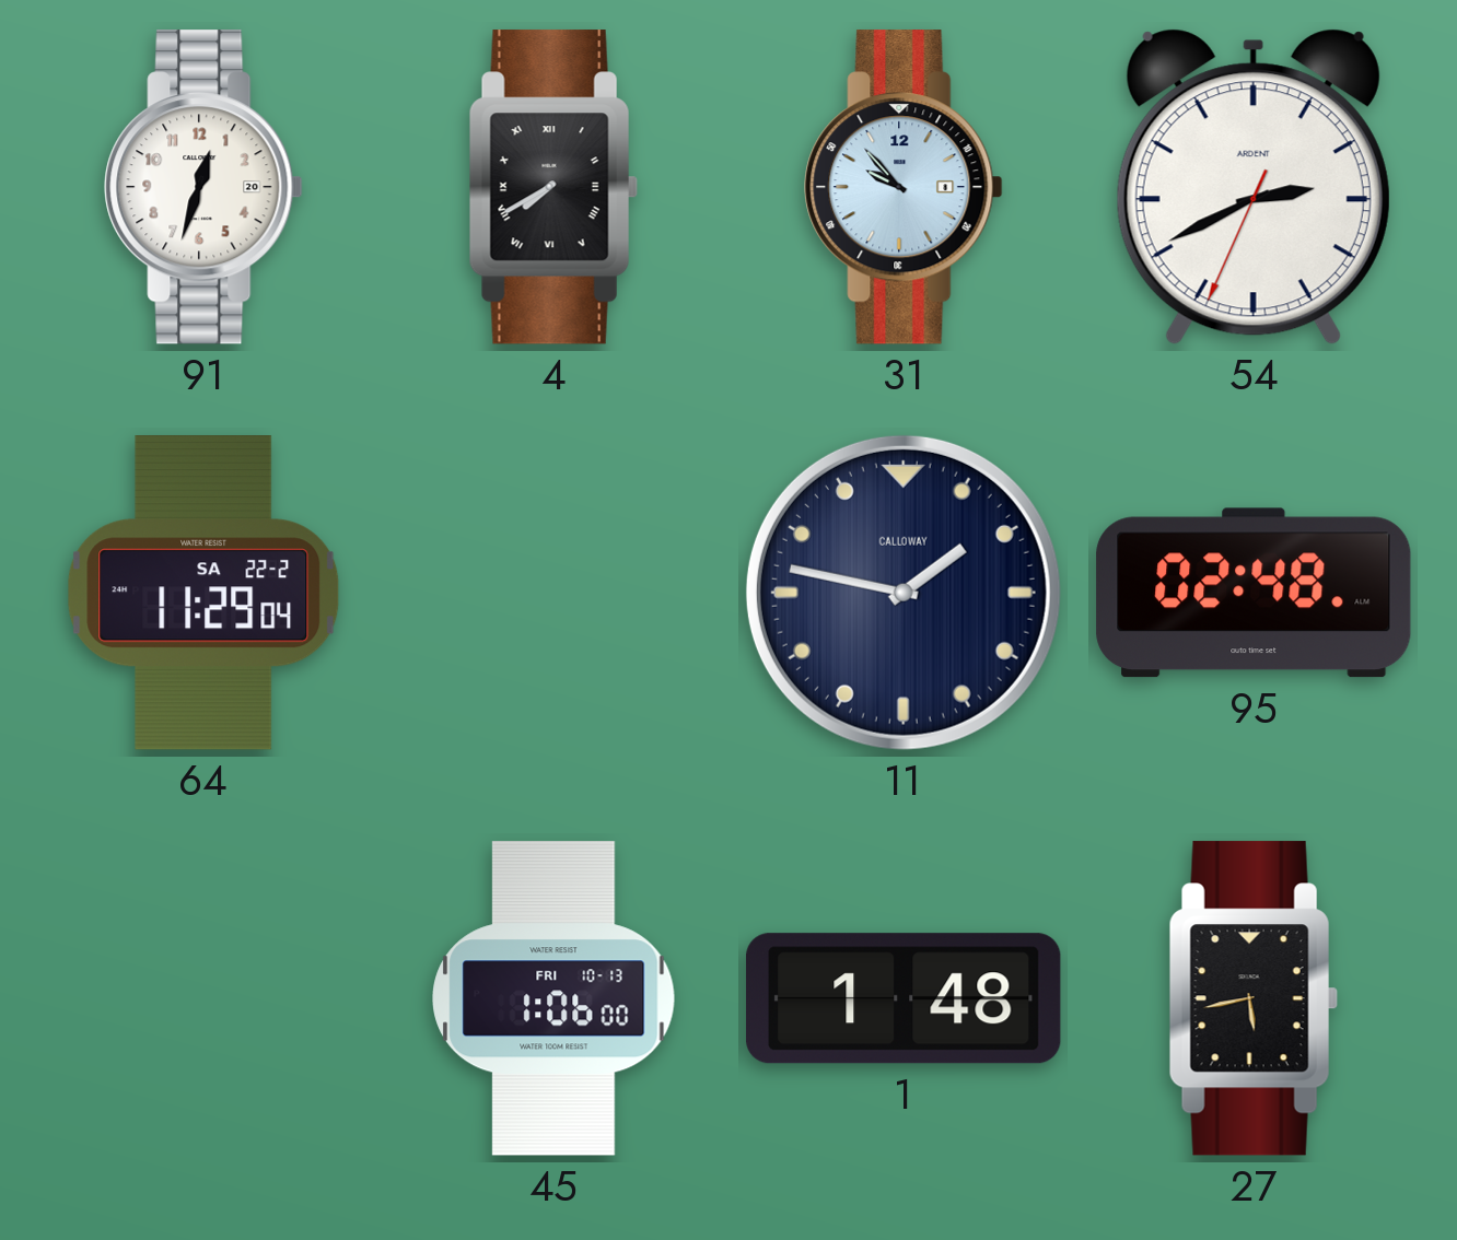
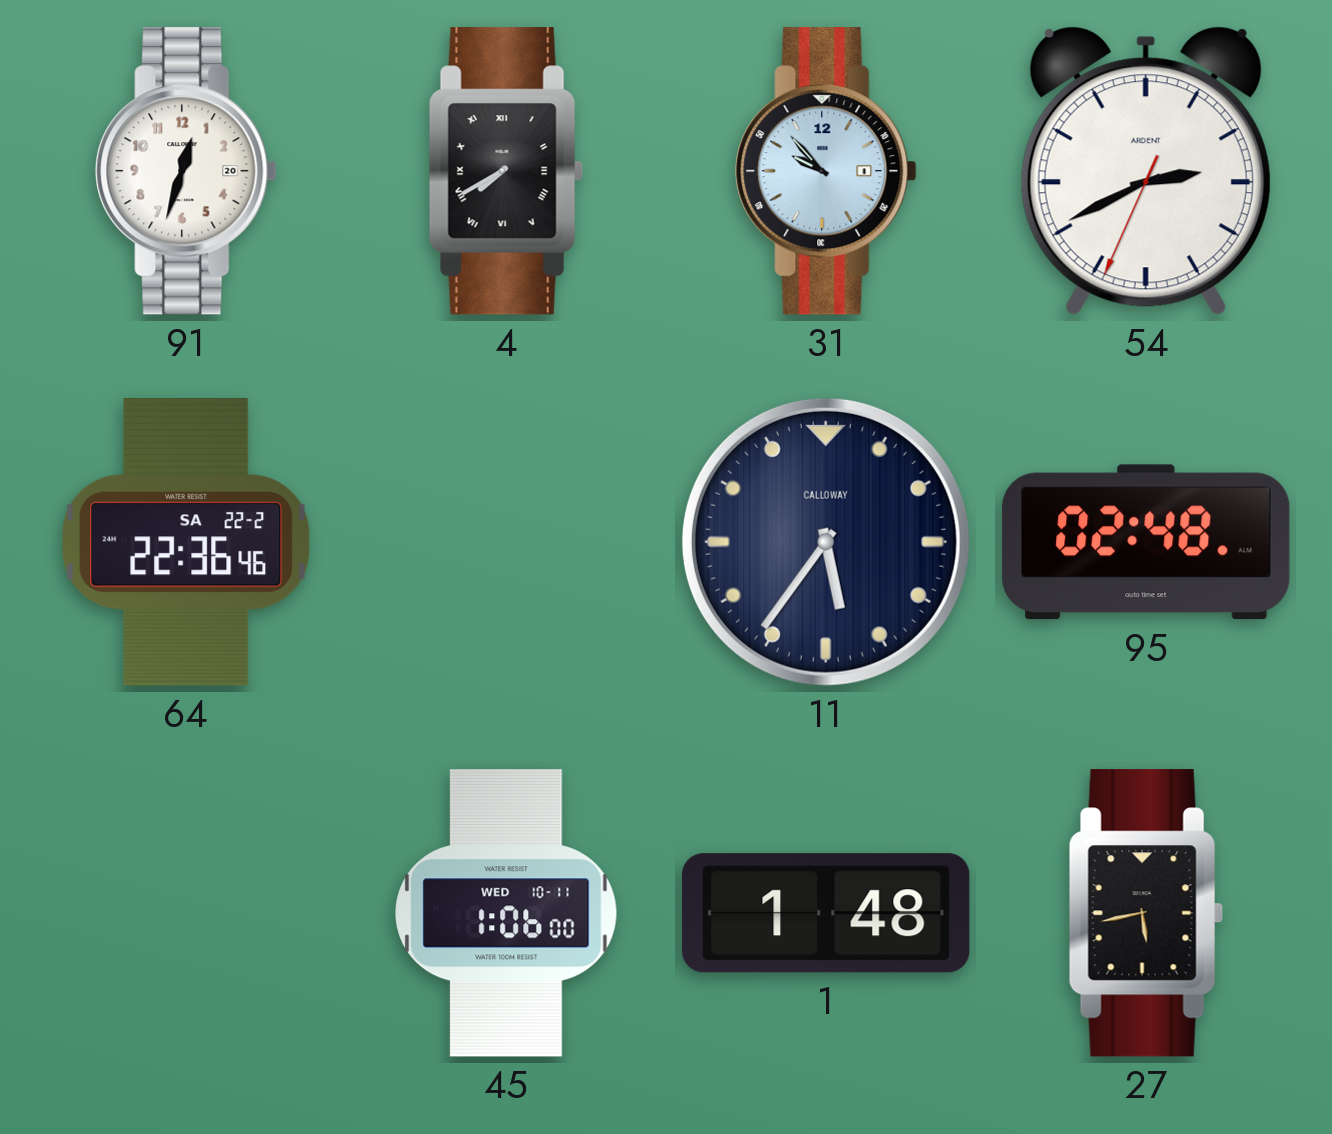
64: 11:29 -> 22:36
11: 1:47 -> 5:36
45 date: FRI 10-13 -> WED 10-11
